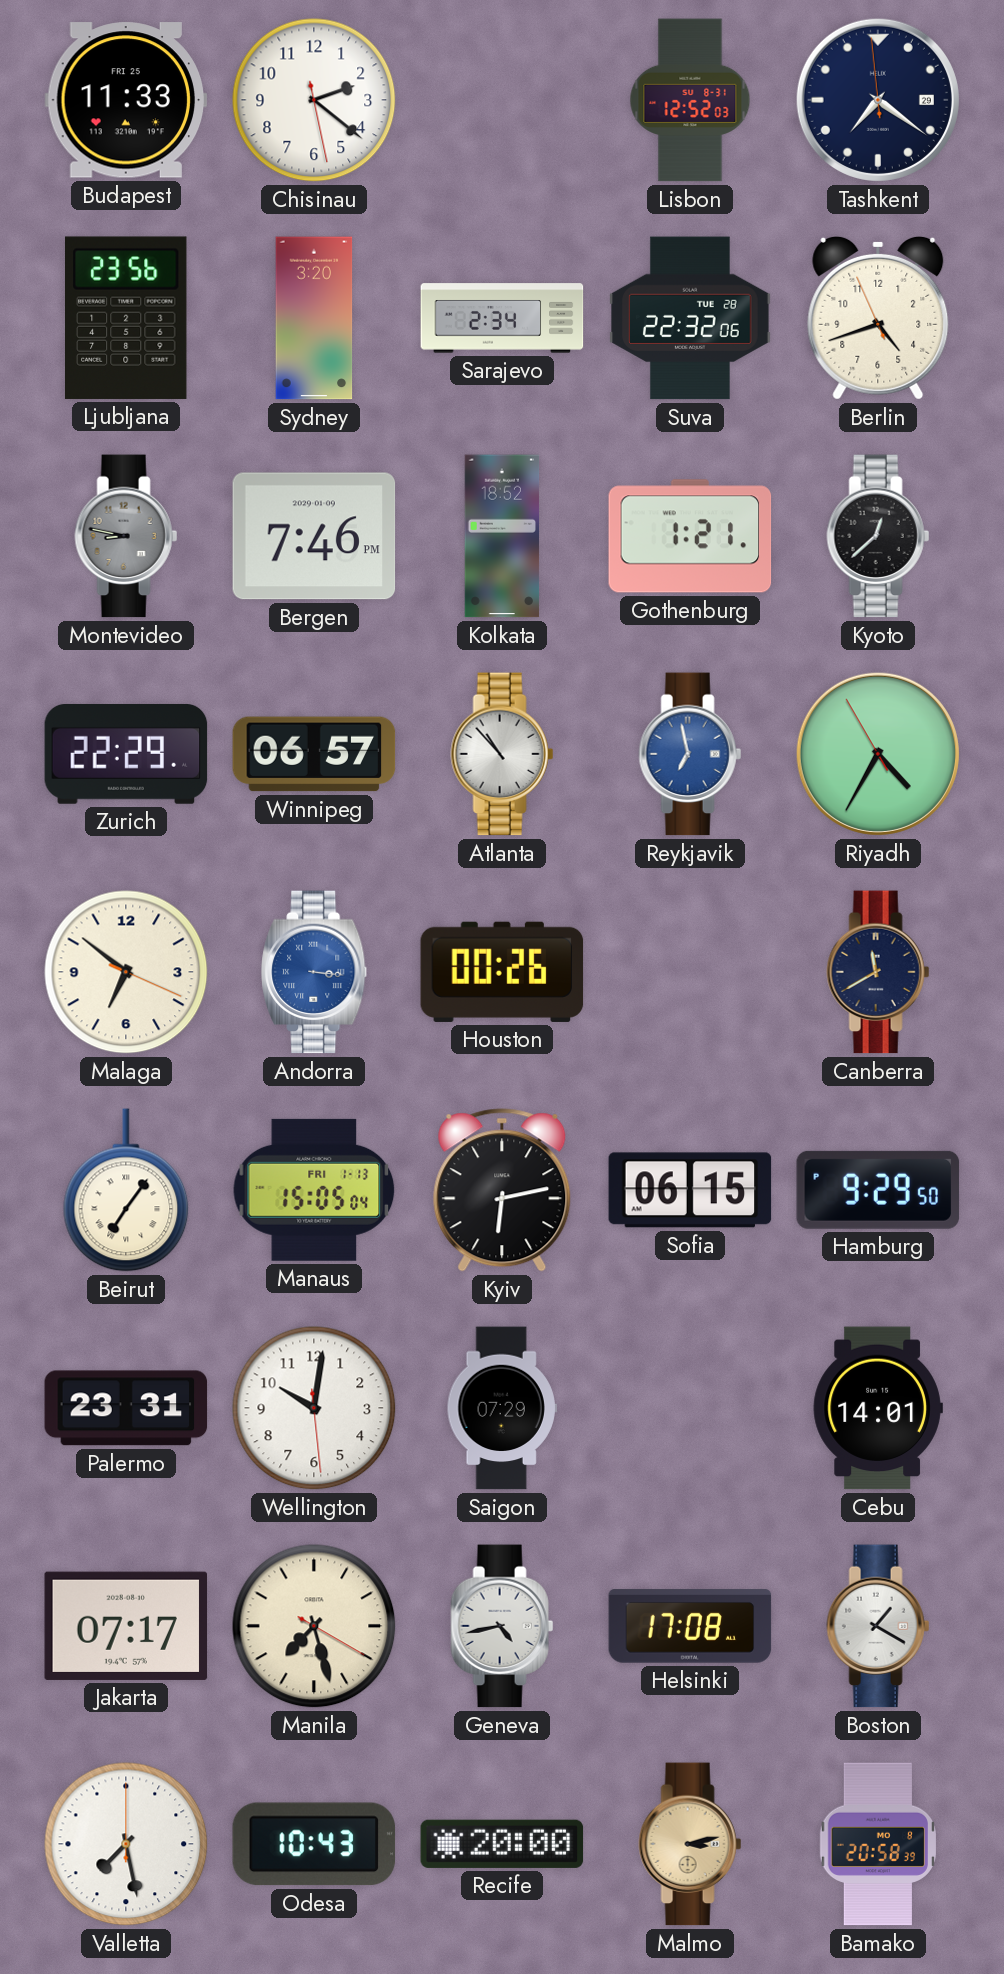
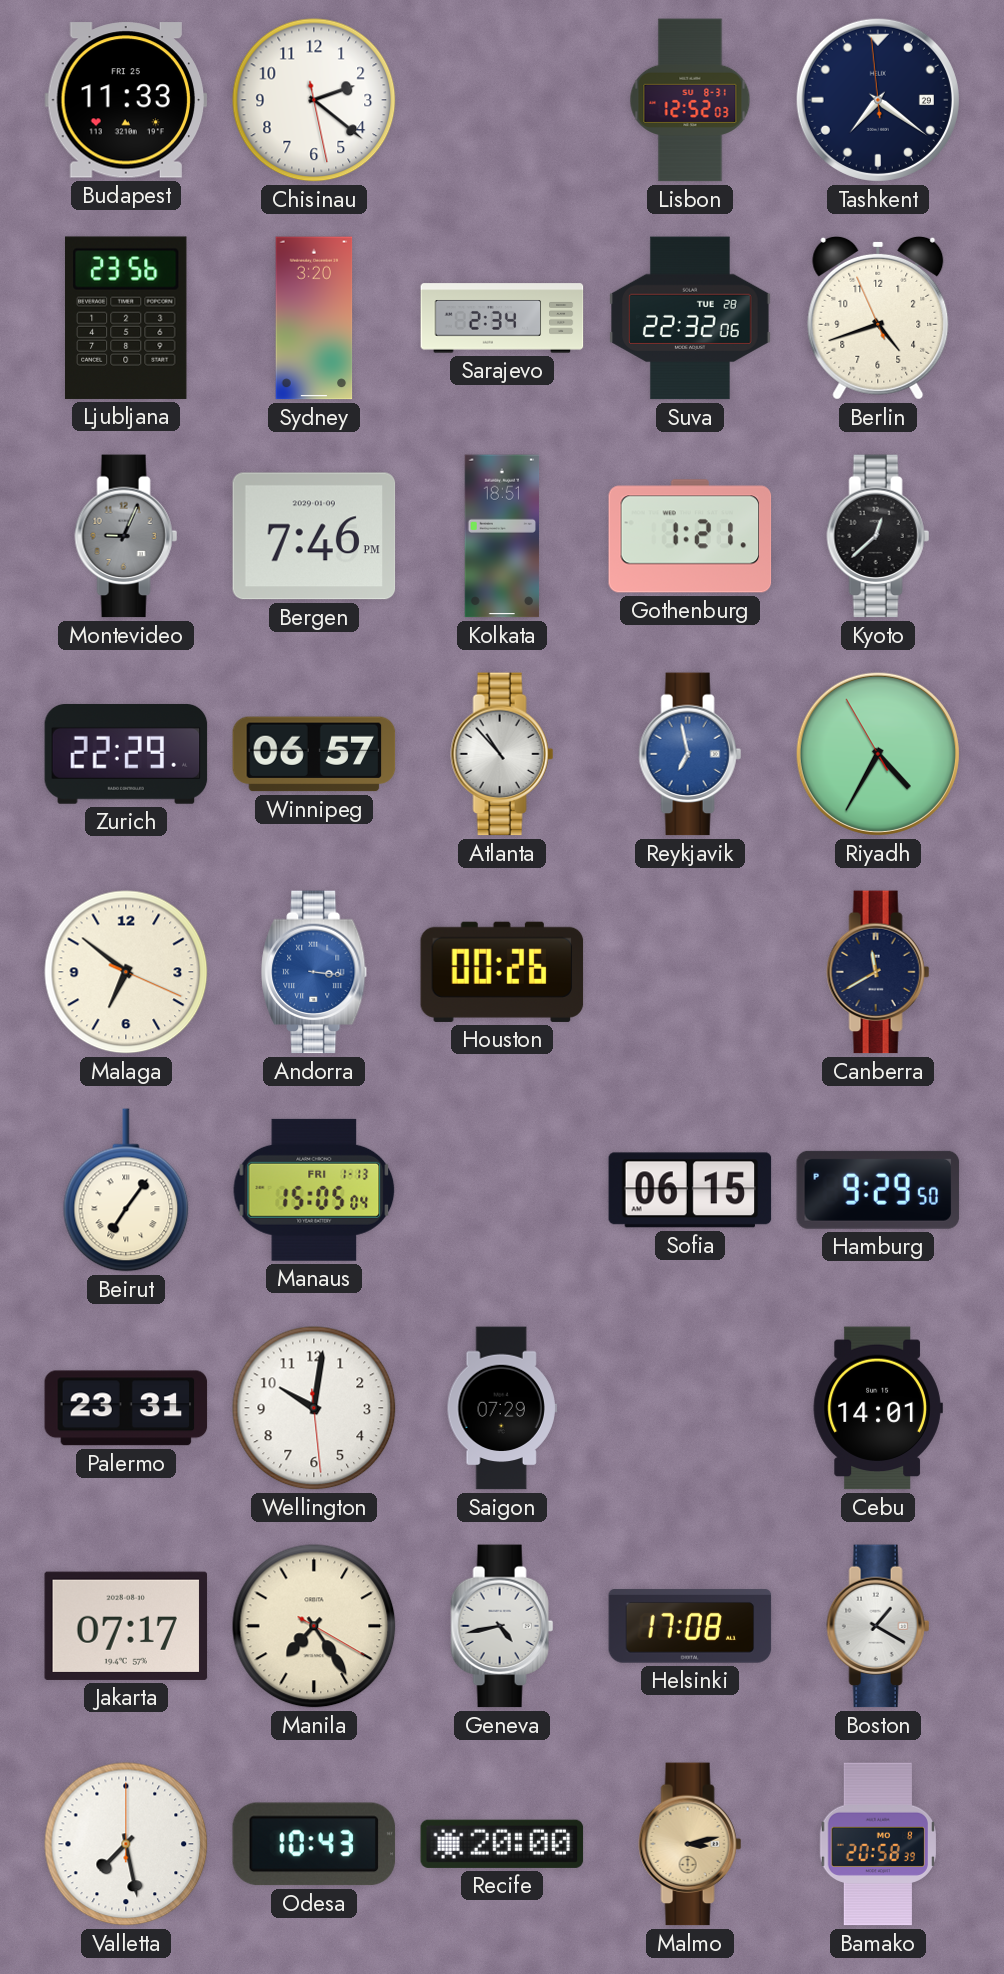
Montevideo: 8:47 -> 9:04
Kolkata: 18:52 -> 18:51
Kyiv: 6:13 -> none
Manila: 7:27 -> 7:24
